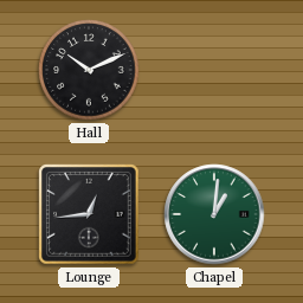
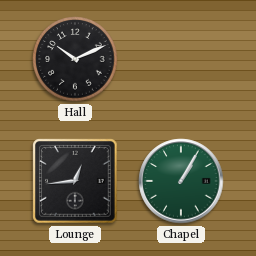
Chapel: 1:01 -> 1:05
